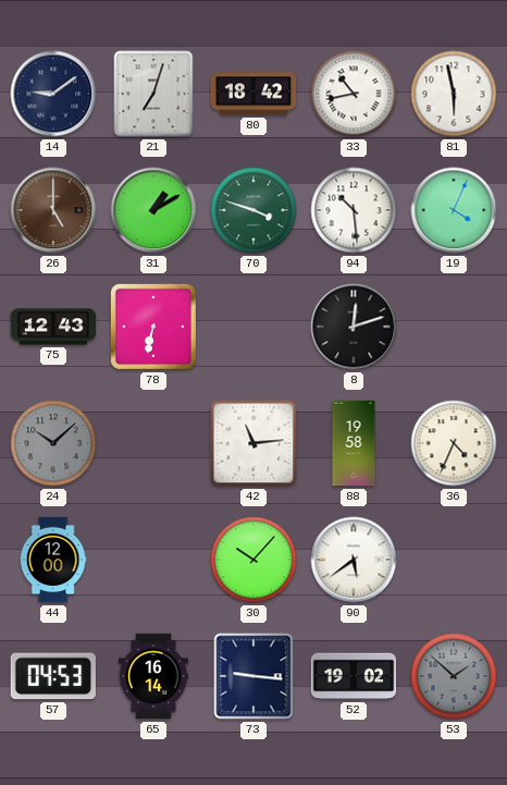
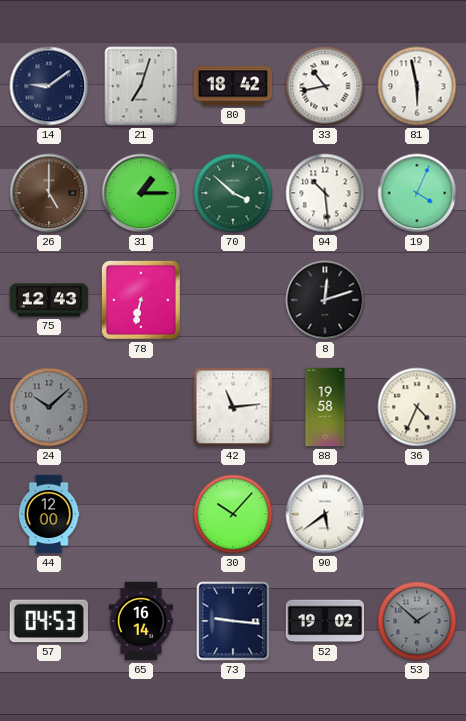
31: 1:10 -> 1:15
70: 3:48 -> 3:52
